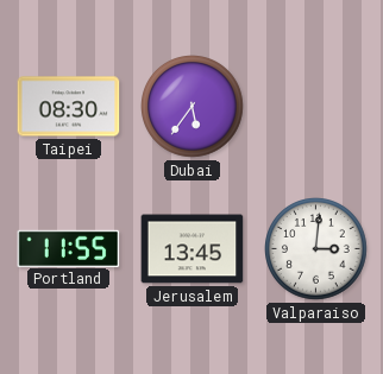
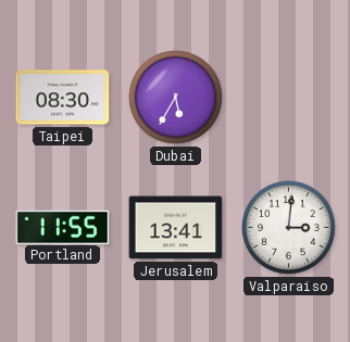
Dubai: 5:36 -> 5:35
Jerusalem: 13:45 -> 13:41
